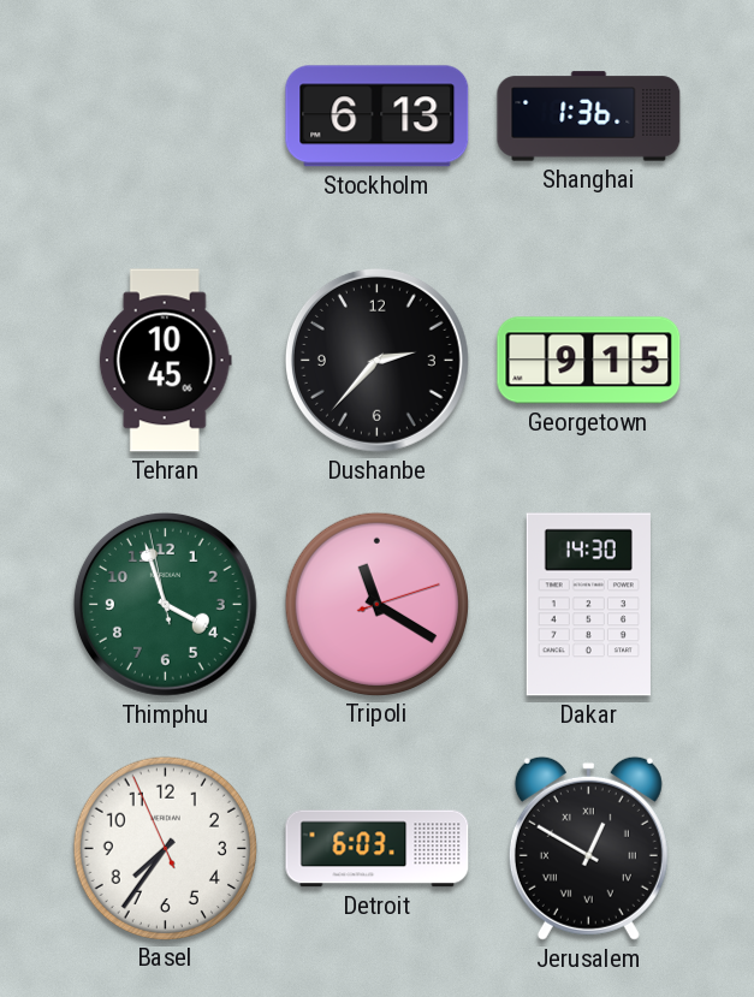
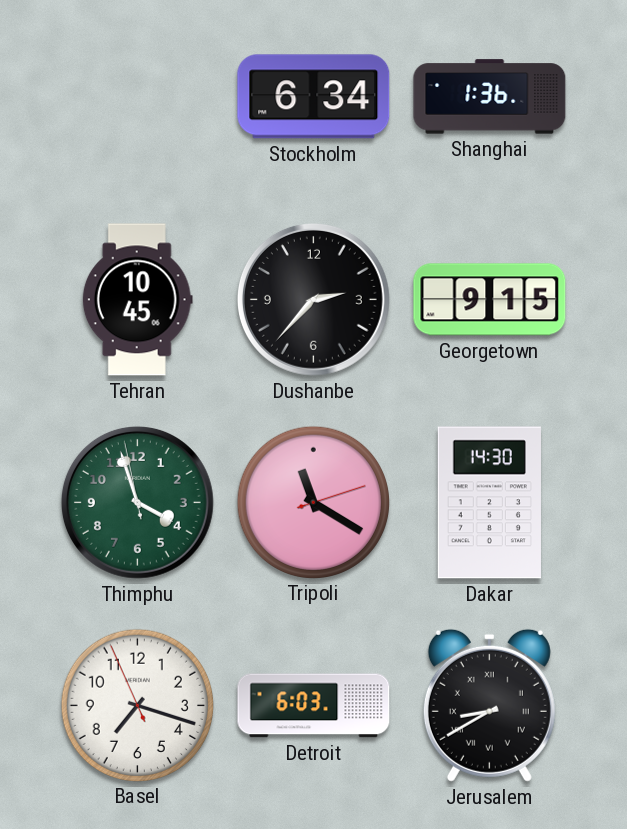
Stockholm: 6:13 -> 6:34
Basel: 7:35 -> 7:17
Jerusalem: 12:50 -> 8:40
